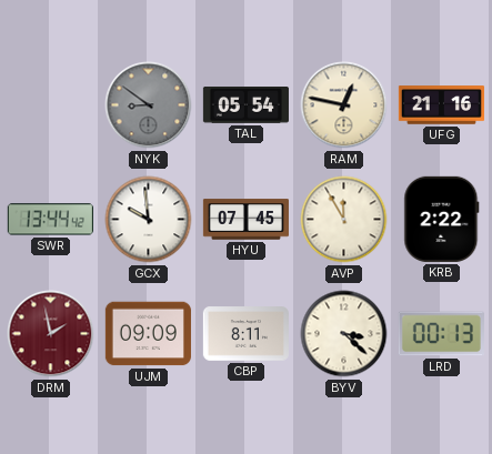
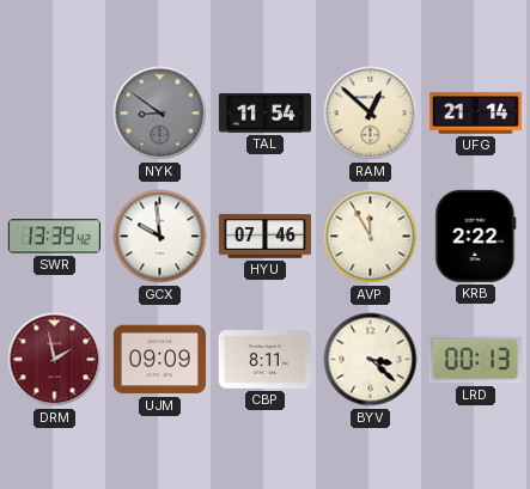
TAL: 05:54 -> 11:54
RAM: 12:47 -> 12:52
UFG: 21:16 -> 21:14
SWR: 13:44 -> 13:39
HYU: 07:45 -> 07:46
